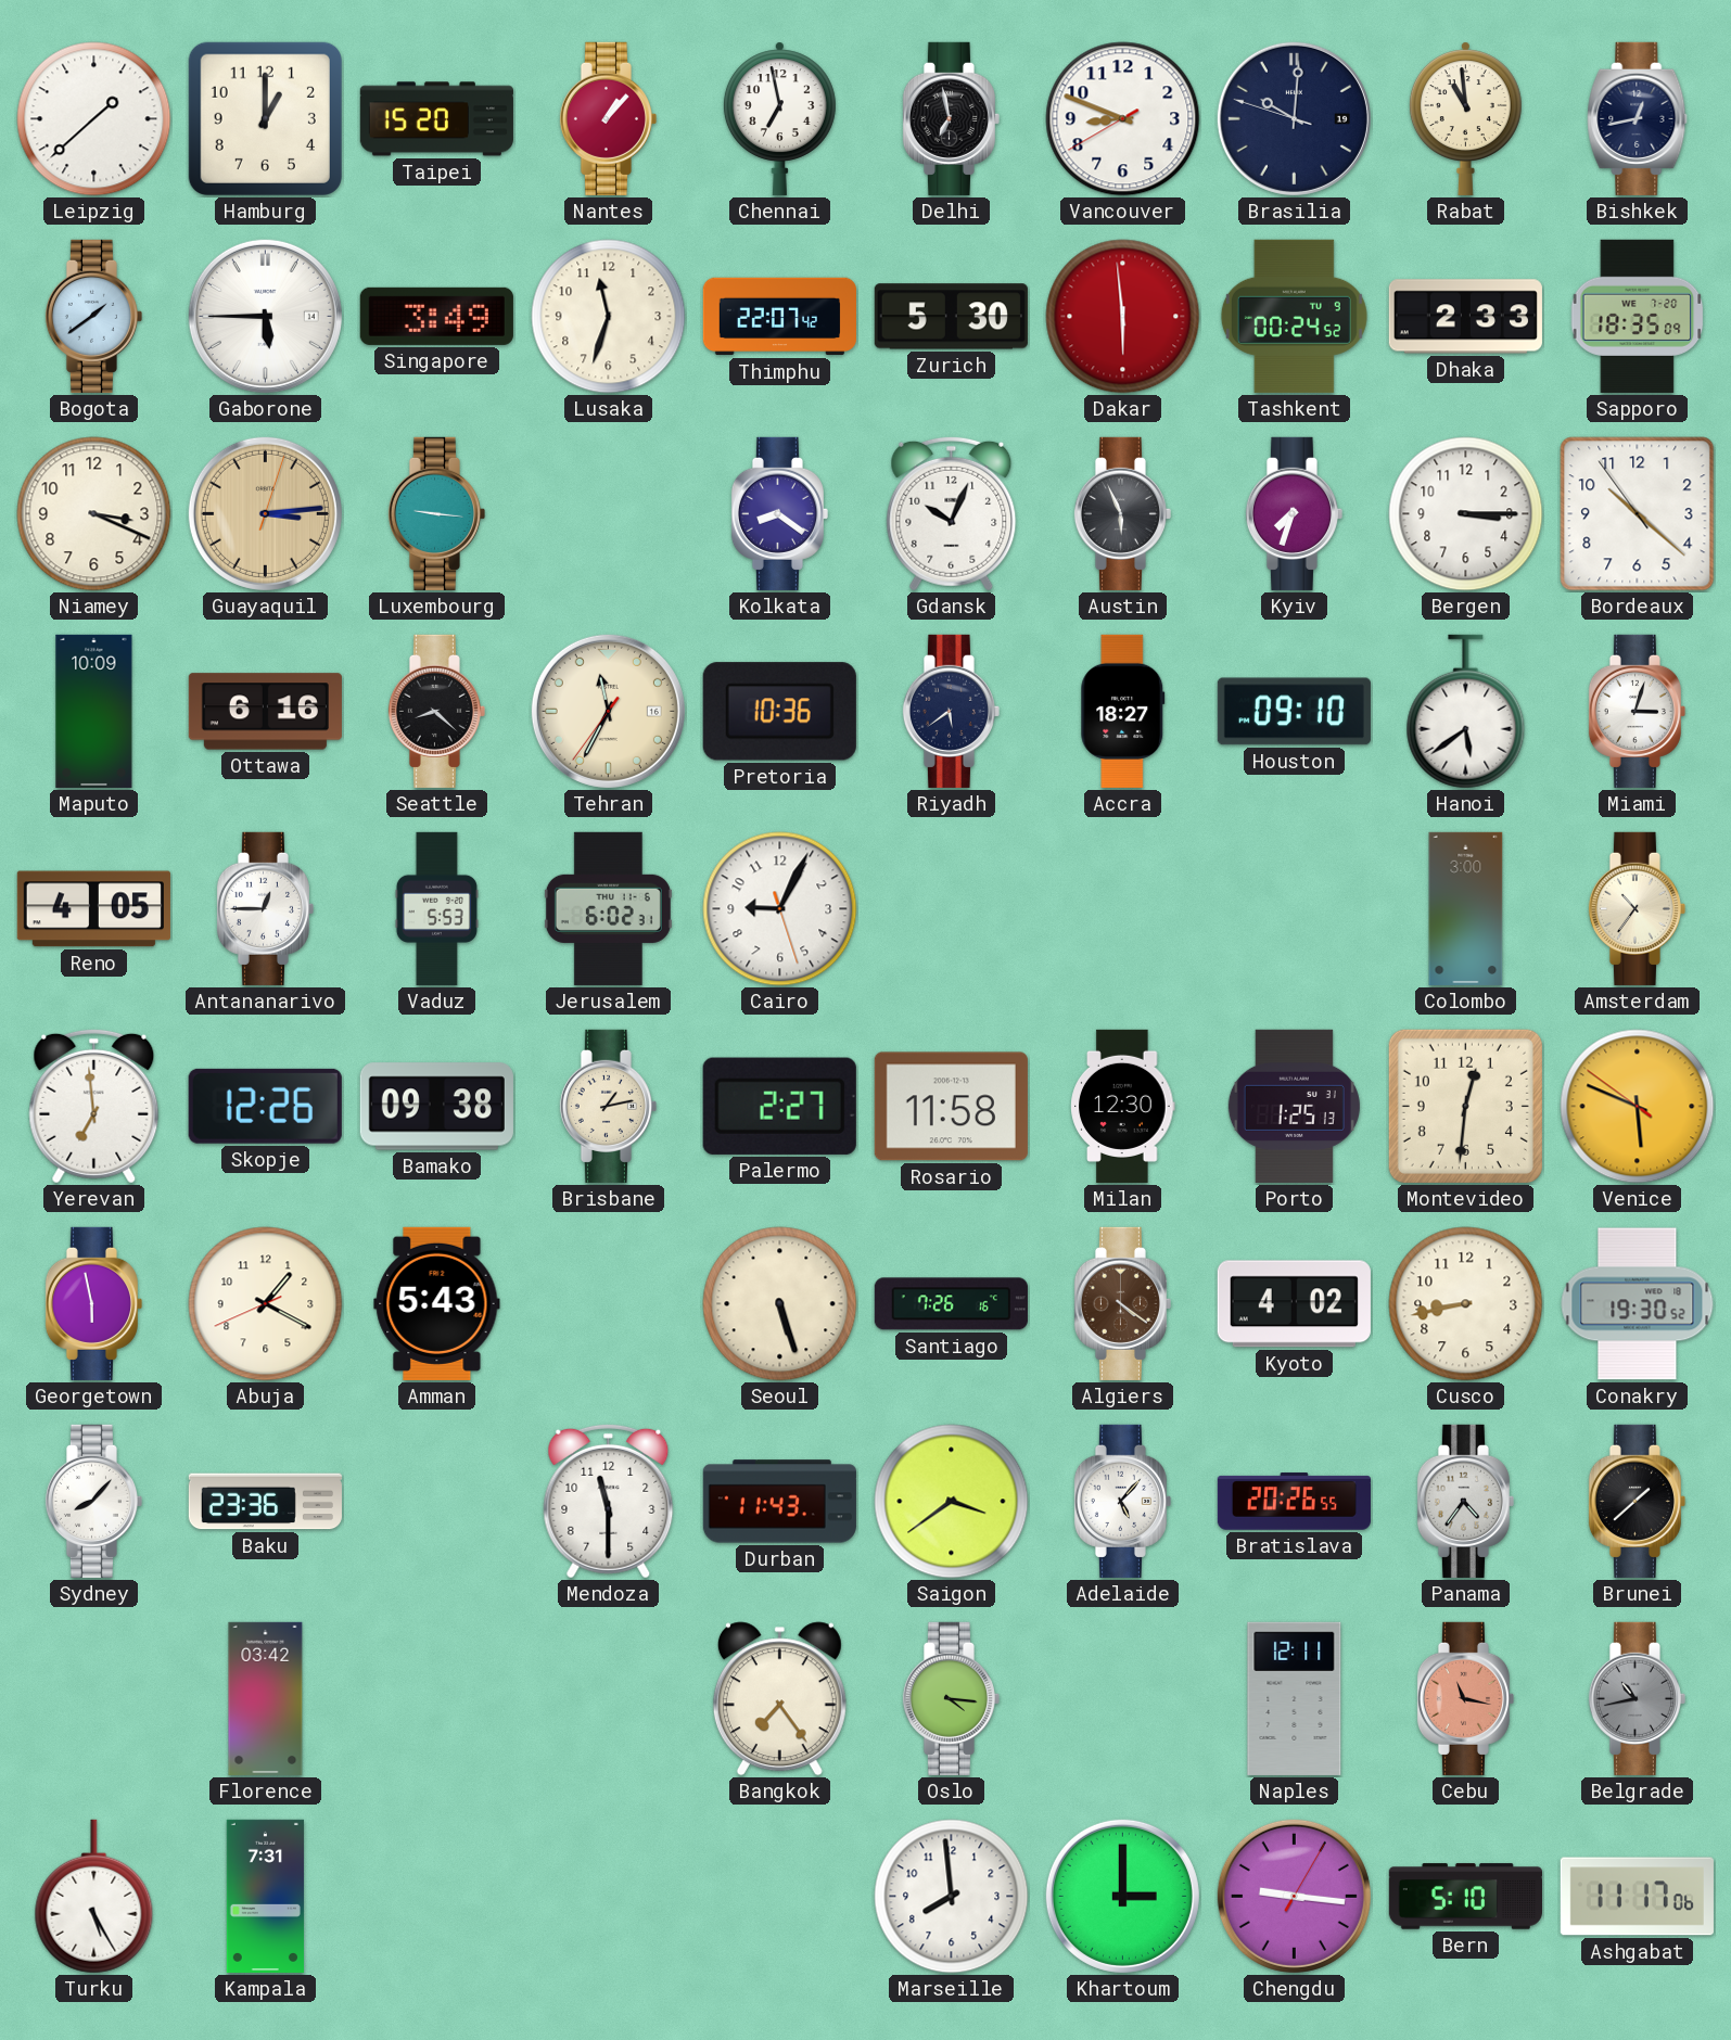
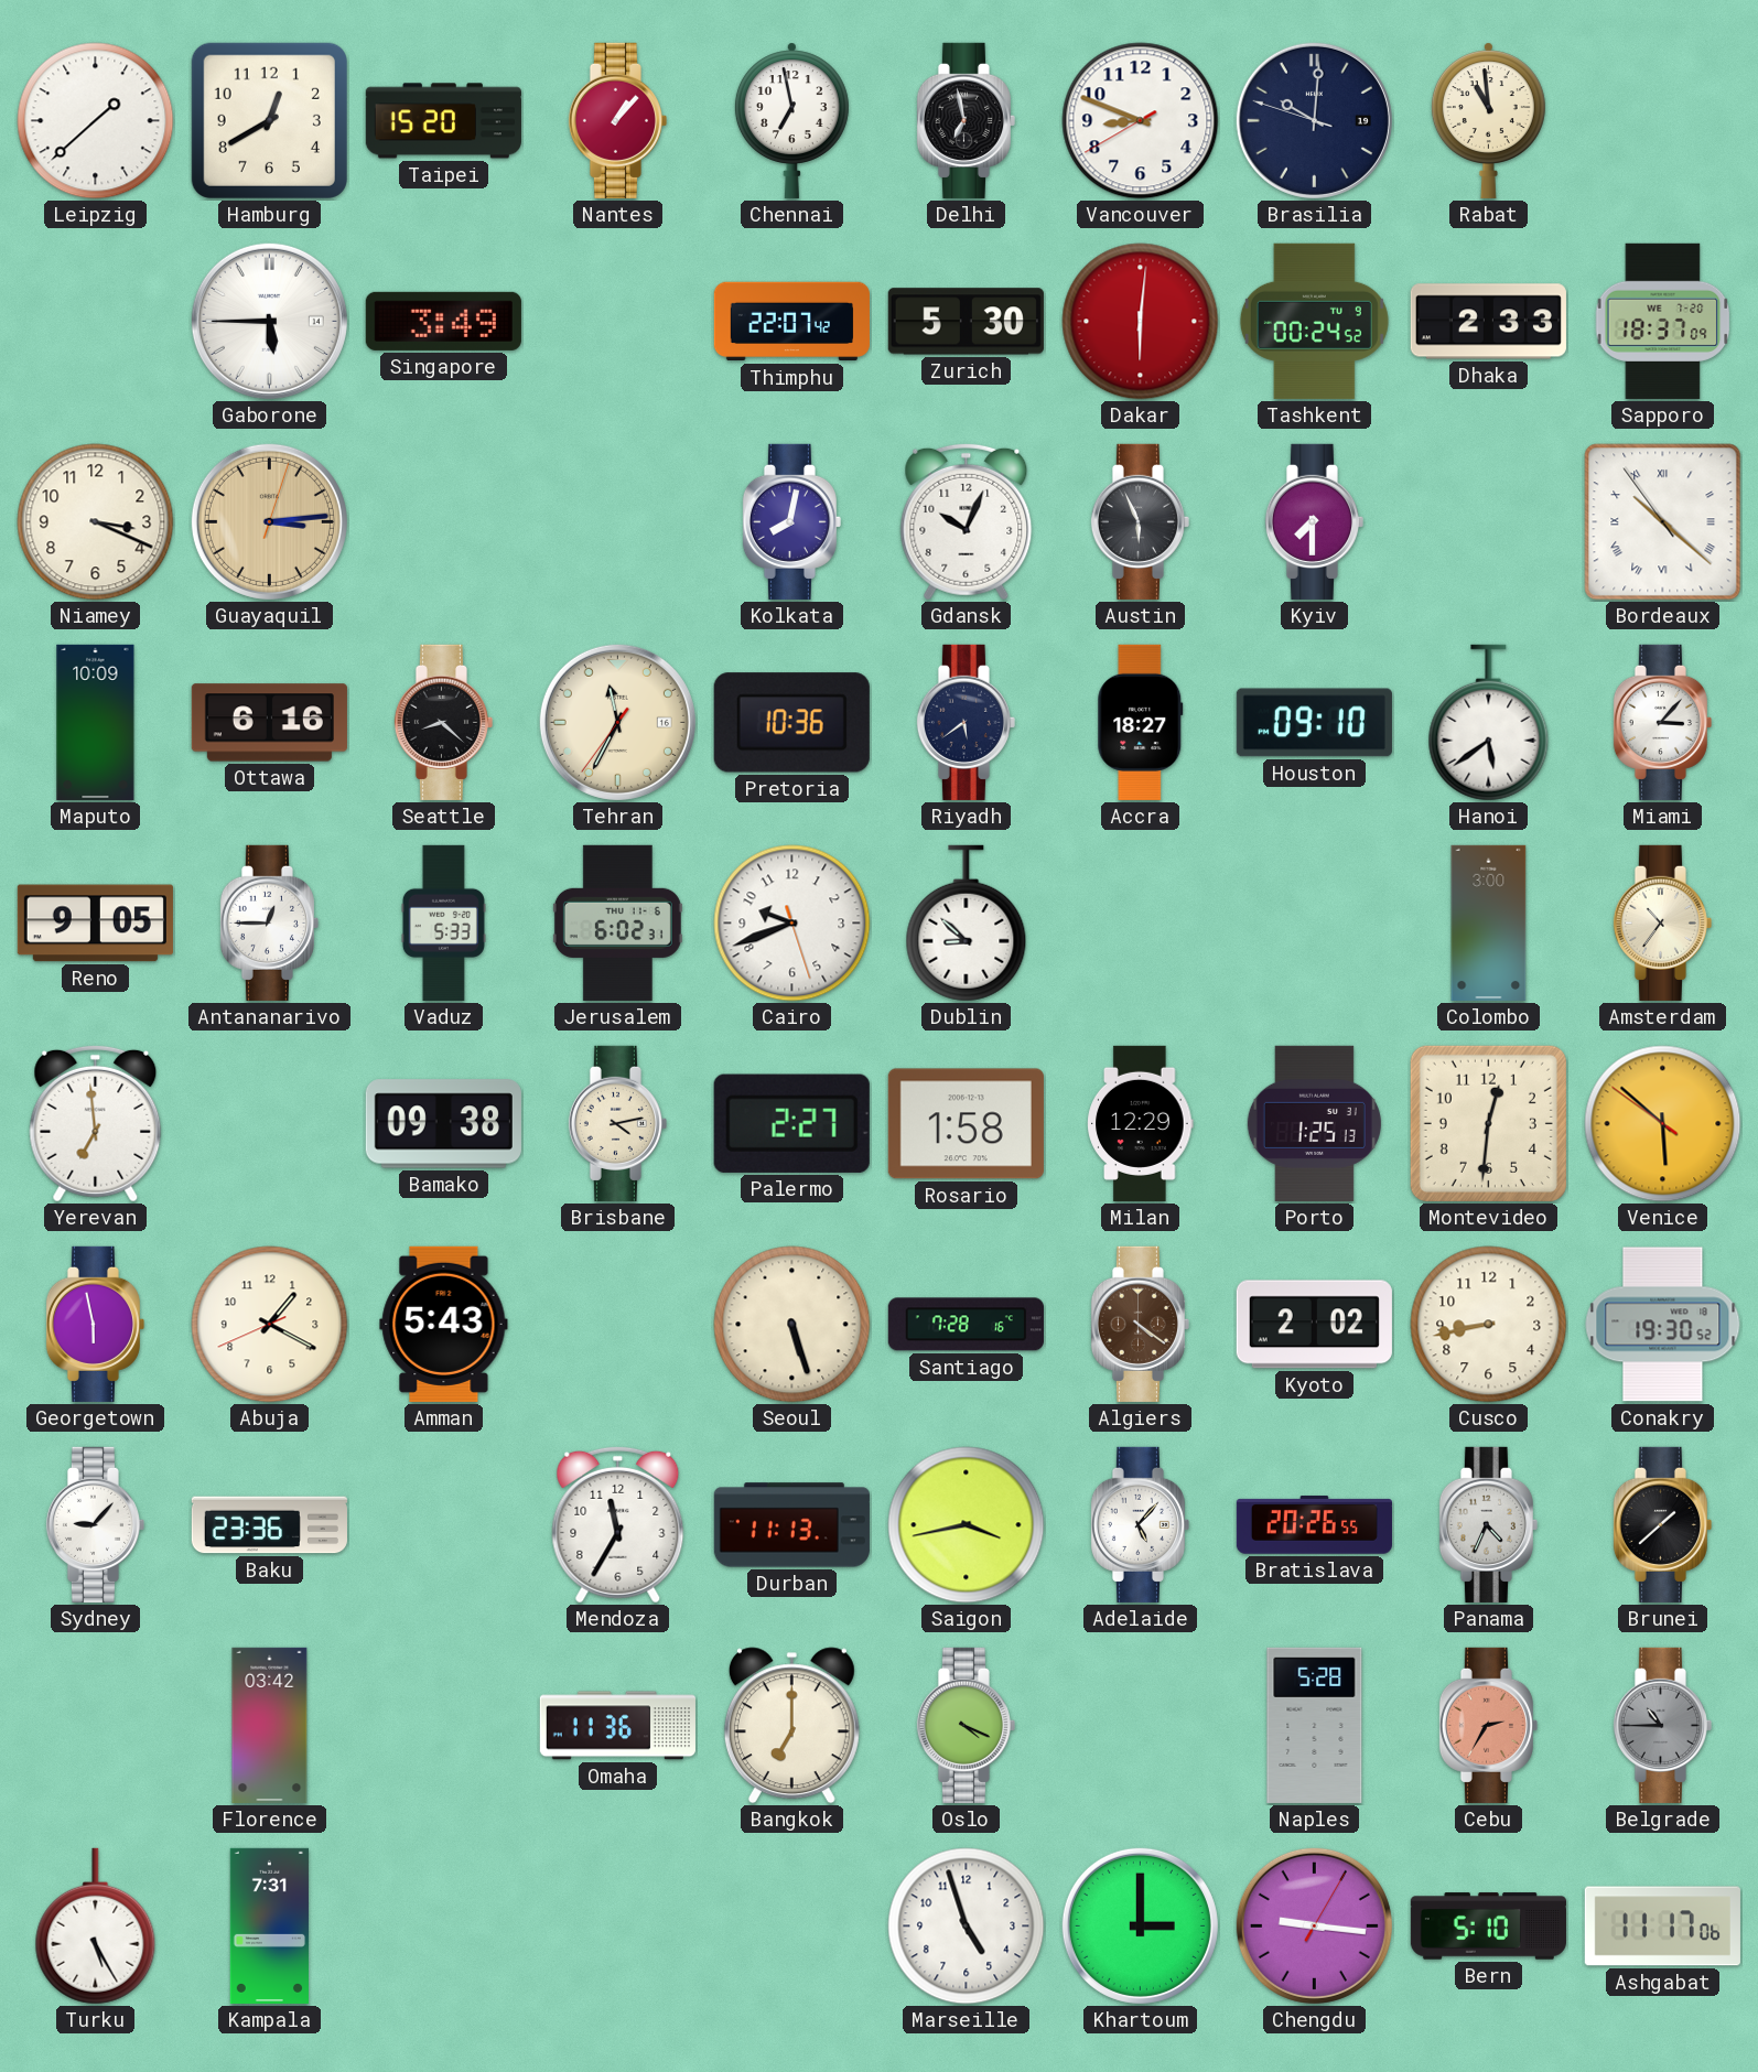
Hamburg: 1:00 -> 12:40
Bishkek: 12:43 -> none
Bogota: 1:39 -> none
Lusaka: 11:33 -> none
Dakar: 5:59 -> 6:01
Sapporo: 18:35 -> 18:37
Luxembourg: 9:16 -> none
Kolkata: 8:21 -> 8:02
Kyiv: 7:33 -> 7:30
Bergen: 3:15 -> none
Bordeaux numerals: Arabic -> Roman
Miami: 3:03 -> 3:07
Reno: 4:05 -> 9:05
Vaduz: 5:53 -> 5:33
Cairo: 9:04 -> 9:41
Dublin: none -> 8:52
Skopje: 12:26 -> none
Brisbane: 1:13 -> 4:13
Rosario: 11:58 -> 1:58
Milan: 12:30 -> 12:29
Venice: 5:48 -> 5:51
Santiago: 7:26 -> 7:28
Kyoto: 4:02 -> 2:02
Sydney: 8:07 -> 9:07
Mendoza: 11:30 -> 11:35
Durban: 11:43 -> 11:13
Saigon: 3:39 -> 3:43
Panama: 4:36 -> 4:34
Omaha: none -> 11:36
Bangkok: 7:24 -> 7:00
Oslo: 4:16 -> 4:19
Naples: 12:11 -> 5:28
Cebu: 11:17 -> 2:35
Belgrade: 10:43 -> 10:45
Marseille: 7:59 -> 4:57
